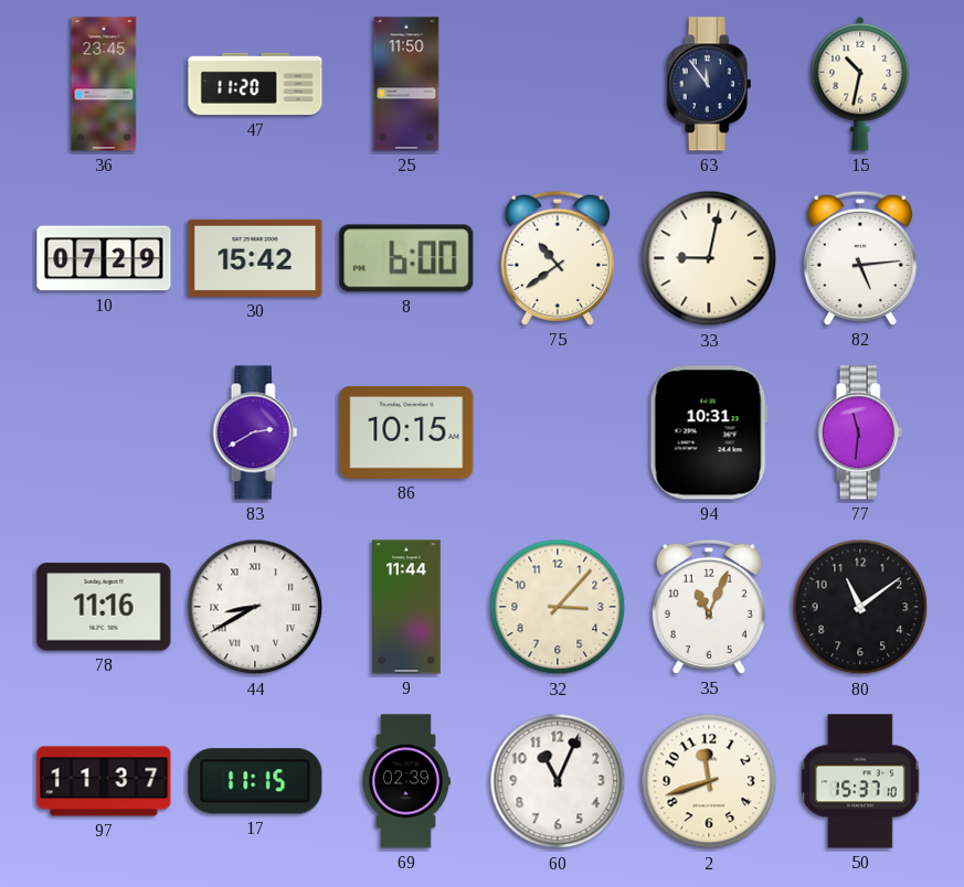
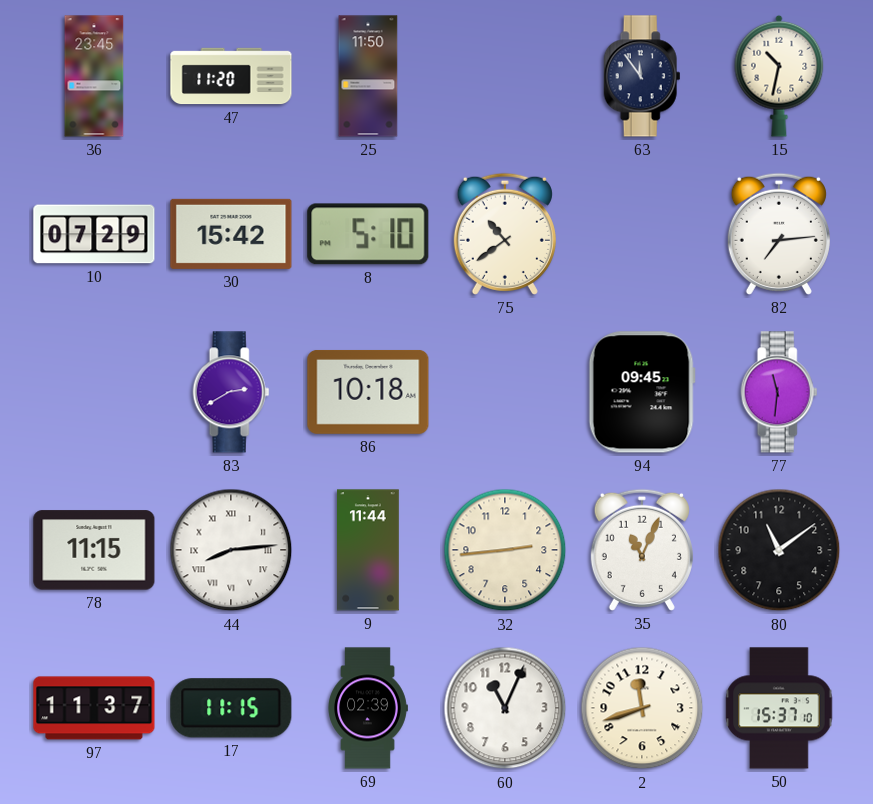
8: 6:00 -> 5:10
33: 9:02 -> none
82: 5:14 -> 7:14
86: 10:15 -> 10:18
94: 10:31 -> 09:45
78: 11:16 -> 11:15
44: 8:40 -> 8:14
32: 3:07 -> 2:44
